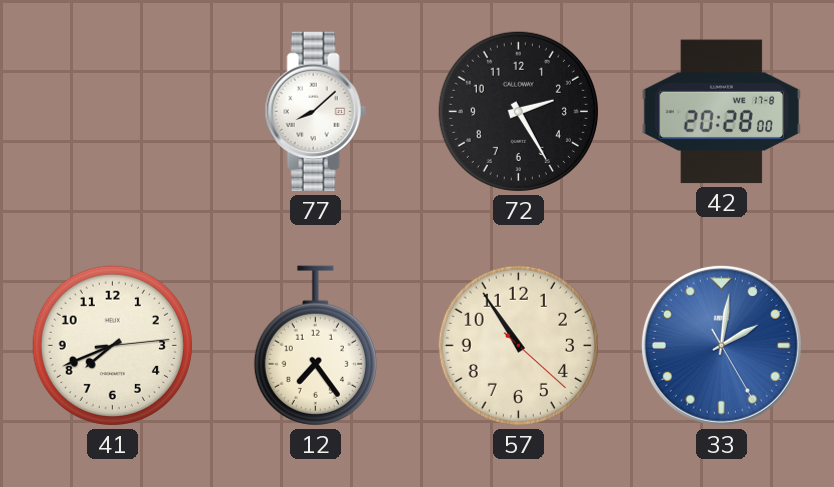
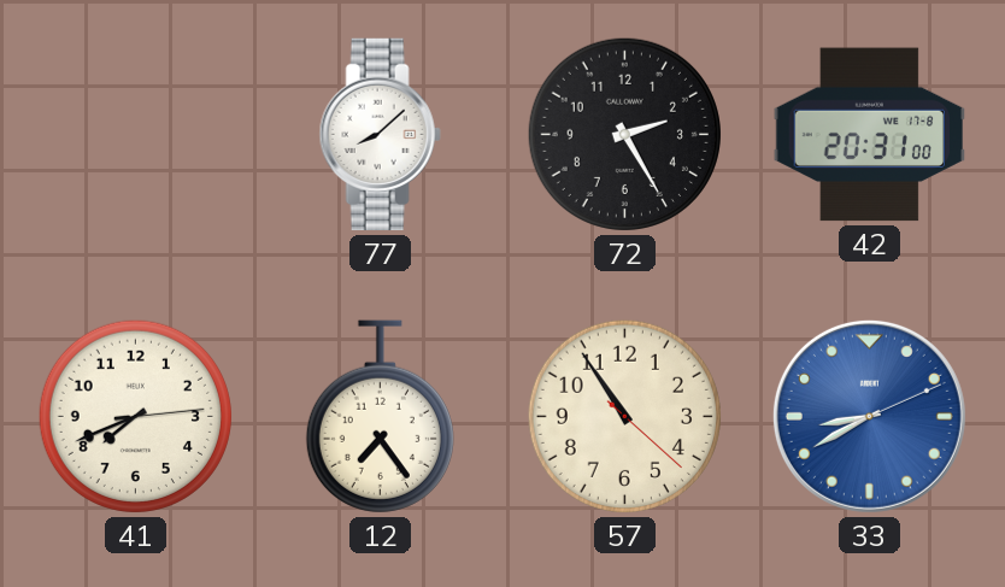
42: 20:28 -> 20:31
33: 2:01 -> 8:40
